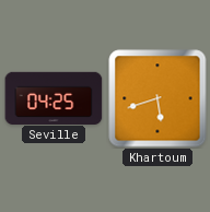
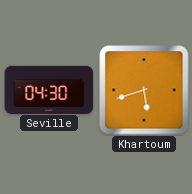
Seville: 04:25 -> 04:30
